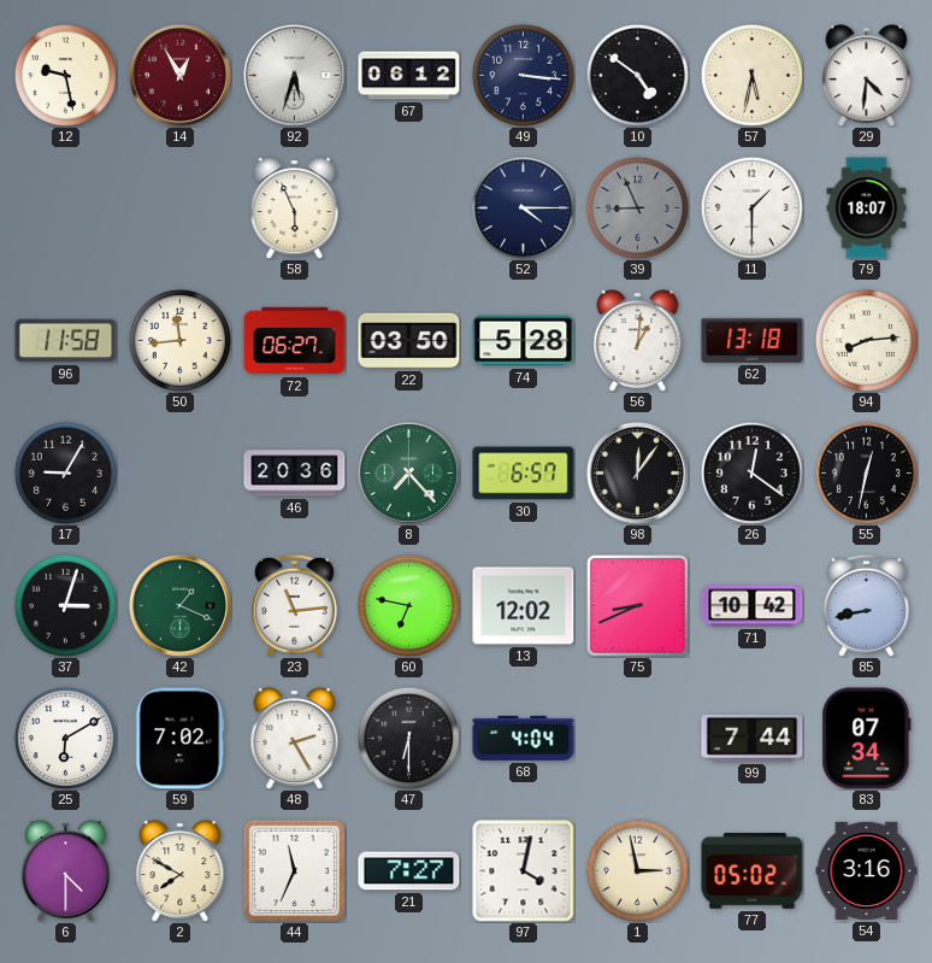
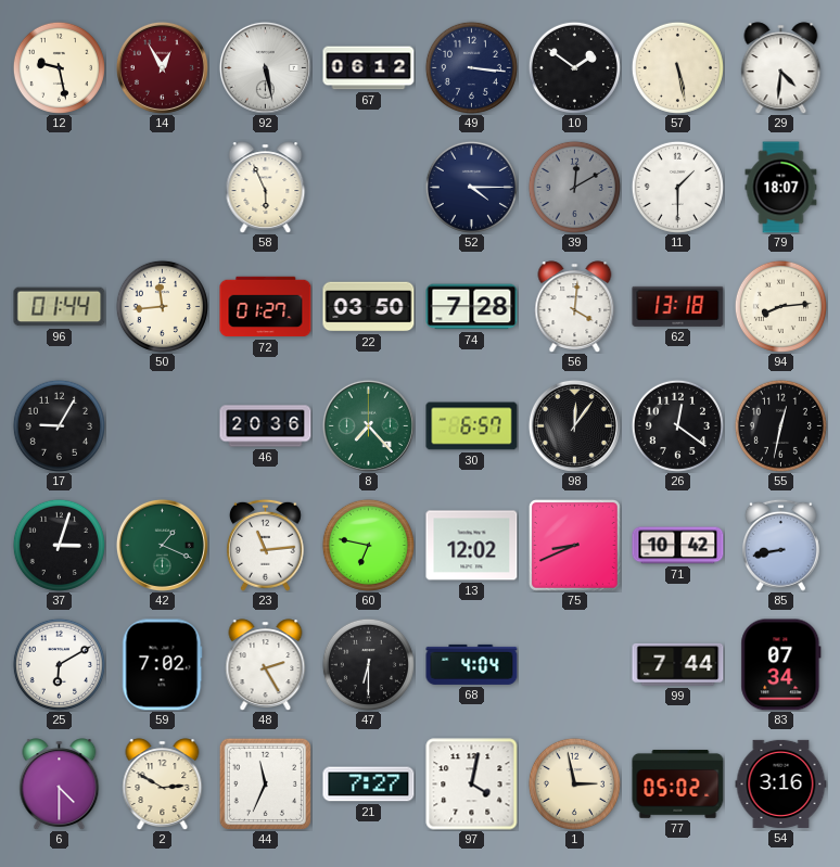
92: 5:33 -> 5:28
10: 4:51 -> 1:51
57: 5:32 -> 5:28
39: 8:56 -> 12:10
96: 11:58 -> 01:44
72: 06:27 -> 01:27
74: 5:28 -> 7:28
56: 1:01 -> 4:01
2: 7:50 -> 2:50
